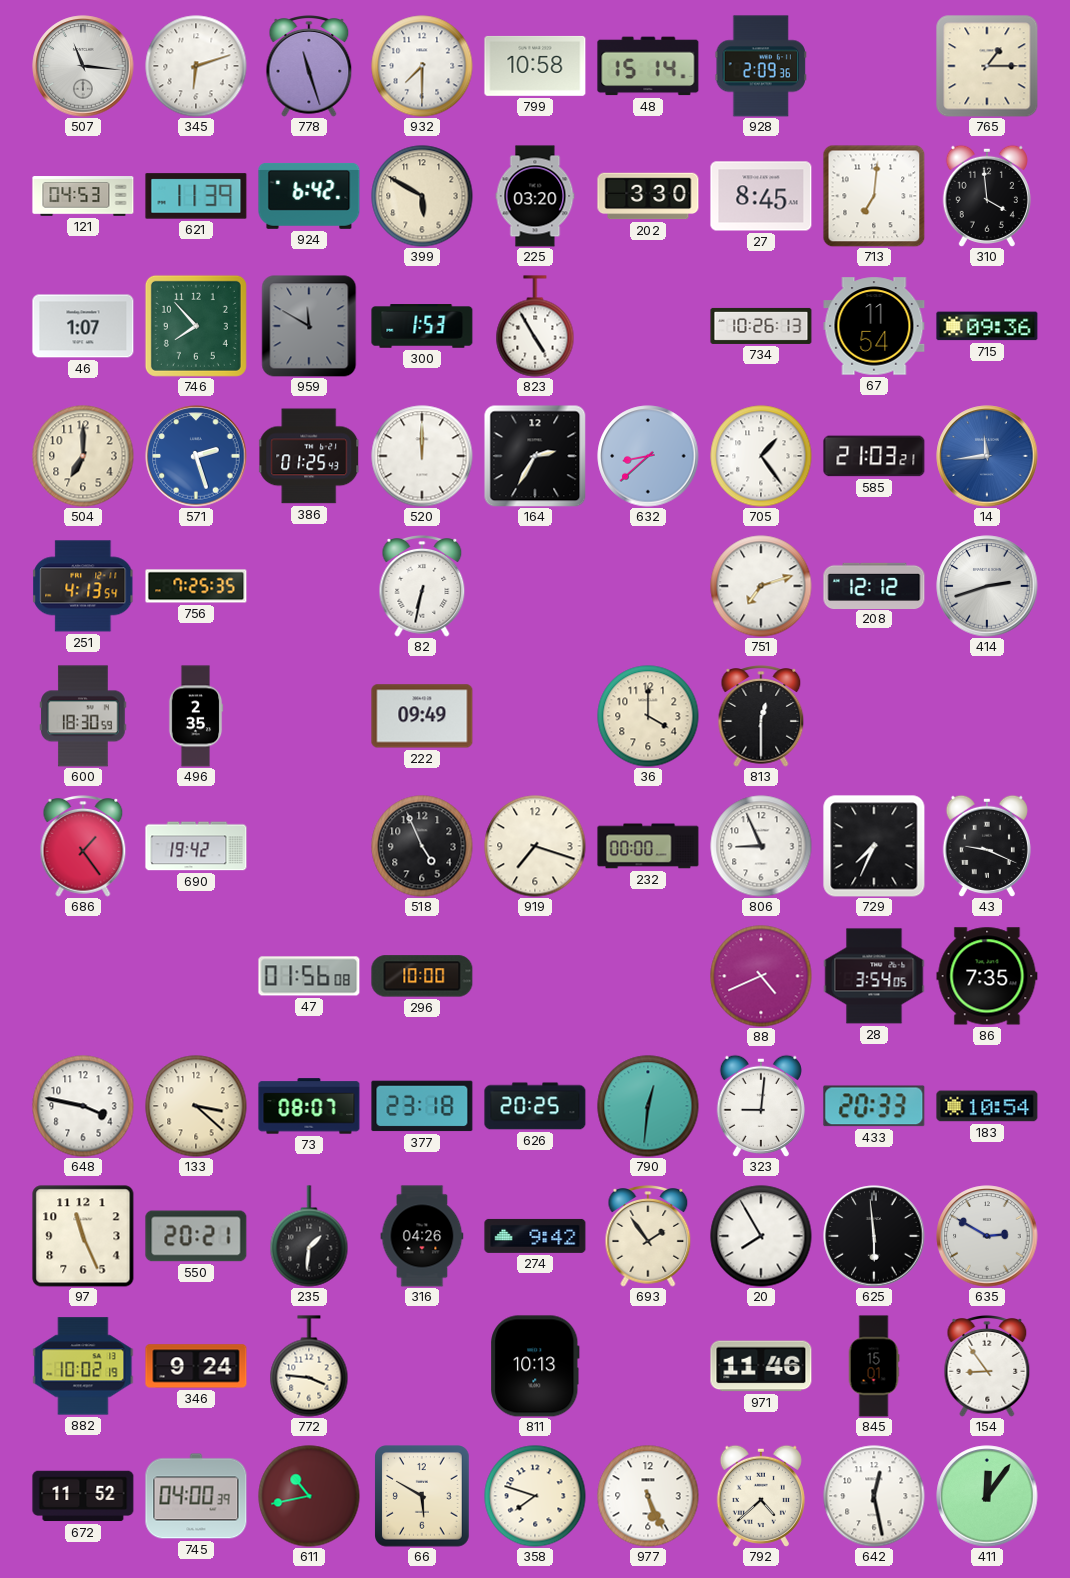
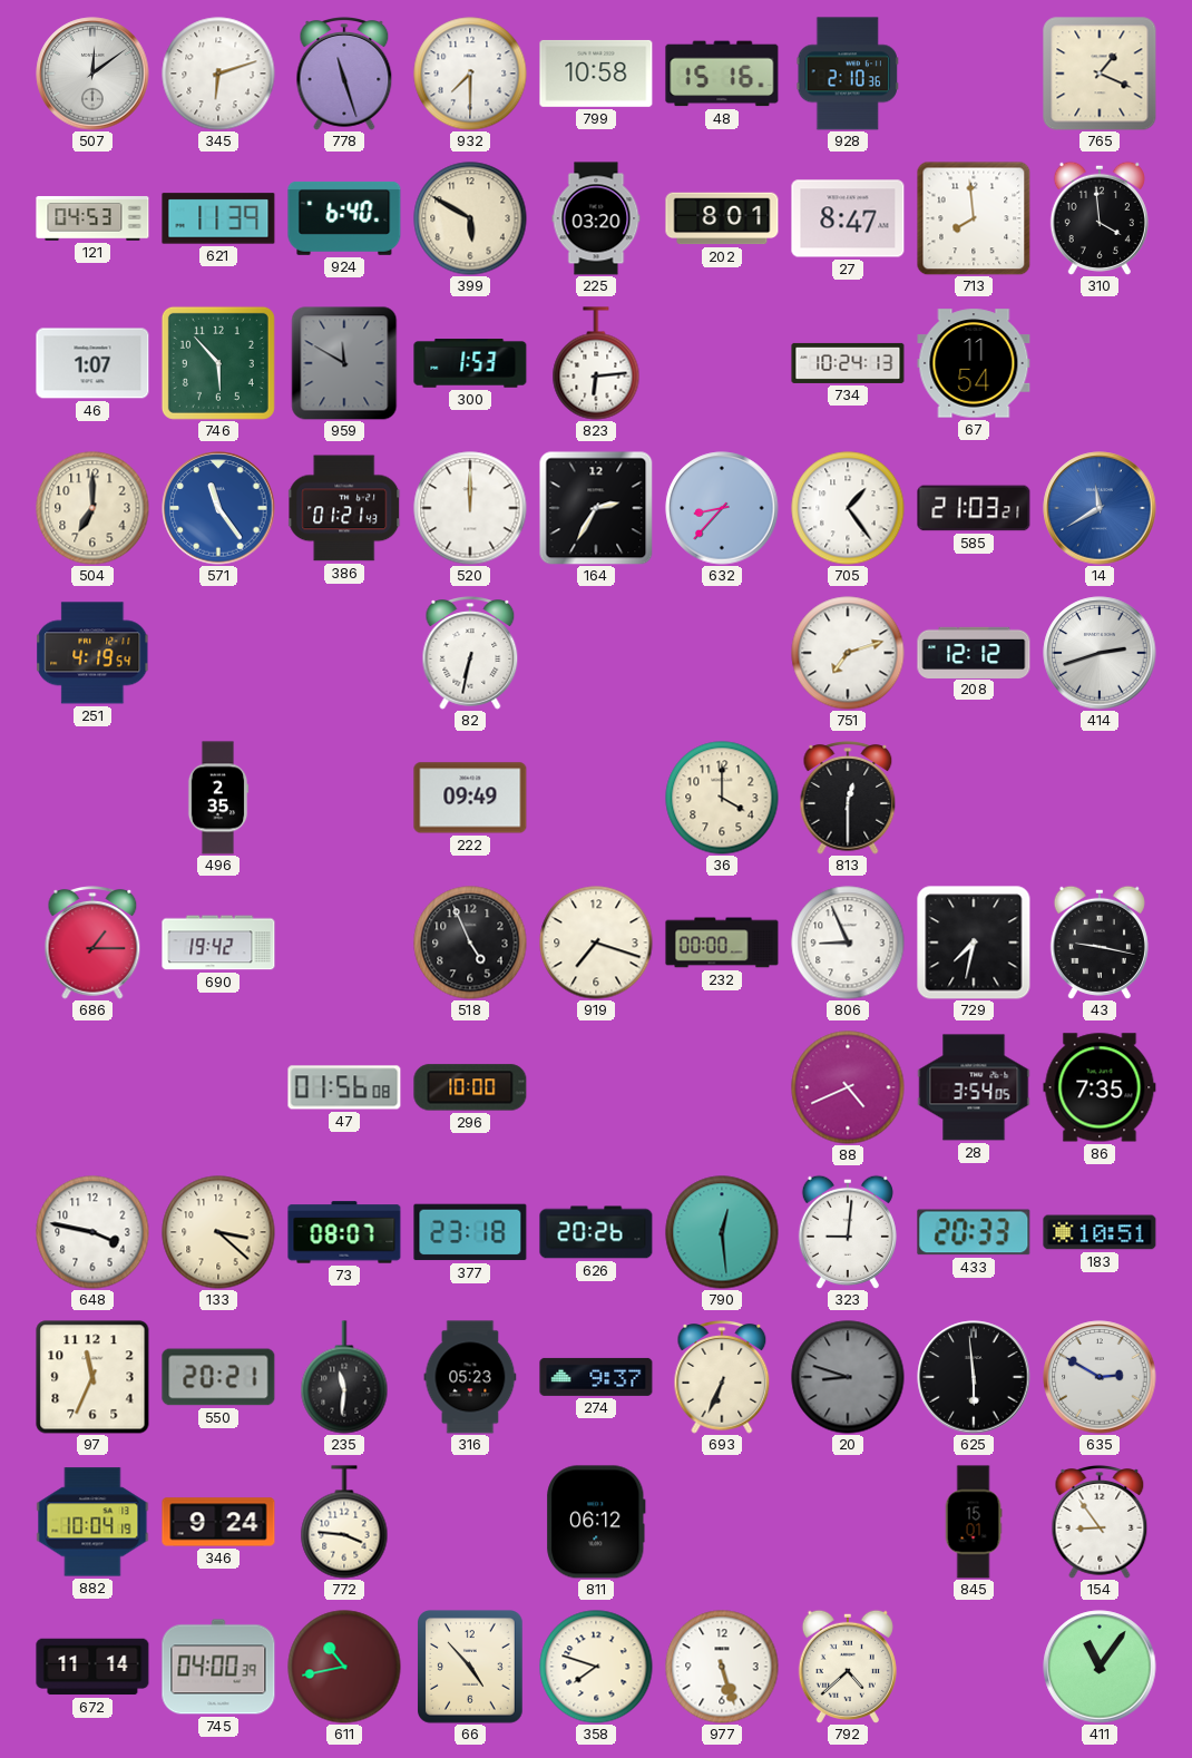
507: 11:16 -> 12:09
48: 15:14 -> 15:16
928: 2:09 -> 2:10
765: 1:15 -> 1:19
924: 6:42 -> 6:40
202: 3:30 -> 8:01
27: 8:45 -> 8:47
713: 7:01 -> 7:59
746: 7:53 -> 5:53
823: 4:55 -> 6:14
734: 10:26 -> 10:24
715: 09:36 -> none
571: 2:27 -> 11:24
386: 01:25 -> 01:21
632: 8:38 -> 8:37
14: 11:44 -> 11:40
251: 4:13 -> 4:19
756: 7:25 -> none
600: 18:30 -> none
686: 1:24 -> 1:15
729: 7:34 -> 7:32
43: 9:19 -> 9:17
626: 20:25 -> 20:26
790: 12:31 -> 12:29
183: 10:54 -> 10:51
97: 11:26 -> 11:34
235: 1:31 -> 11:31
316: 04:26 -> 05:23
274: 9:42 -> 9:37
693: 1:54 -> 6:34
20: 7:55 -> 8:48
20 dial: white -> grey
882: 10:02 -> 10:04
811: 10:13 -> 06:12
971: 11:46 -> none
672: 11:52 -> 11:14
66: 5:50 -> 4:53
977: 5:26 -> 5:27
642: 12:28 -> none
411: 12:06 -> 11:06
